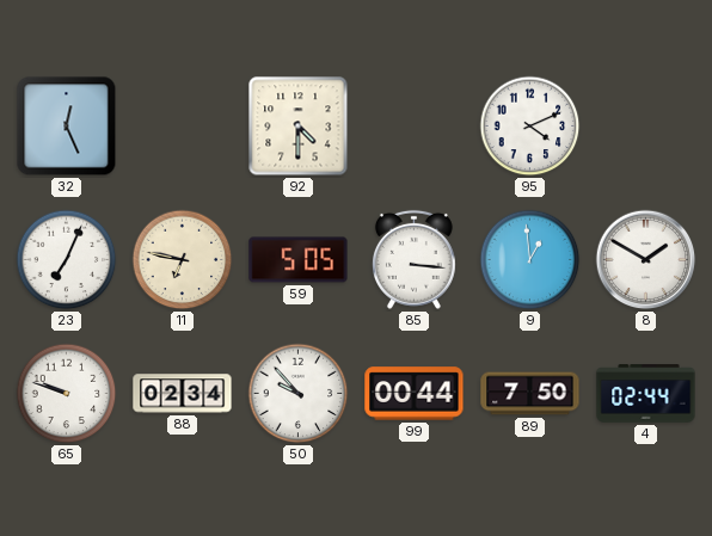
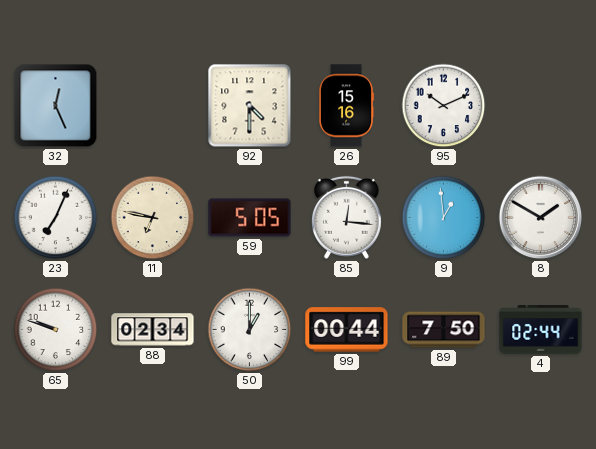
26: none -> 15:16
95: 4:11 -> 10:11
85: 3:16 -> 12:16
50: 9:53 -> 1:00
